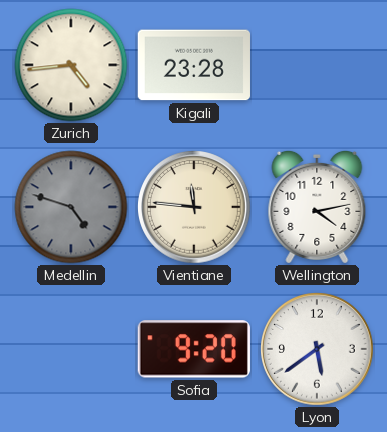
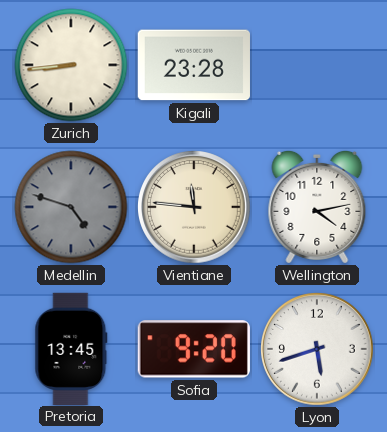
Zurich: 4:44 -> 8:44
Pretoria: none -> 13:45
Lyon: 5:39 -> 5:42
